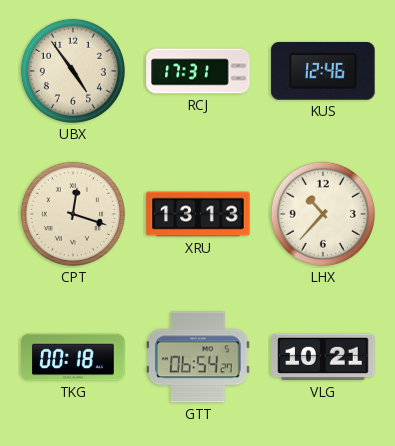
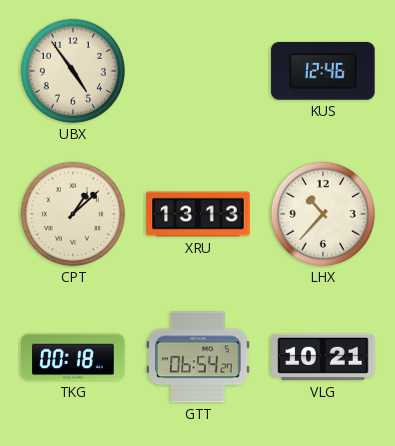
RCJ: 17:31 -> none
CPT: 12:18 -> 1:08
